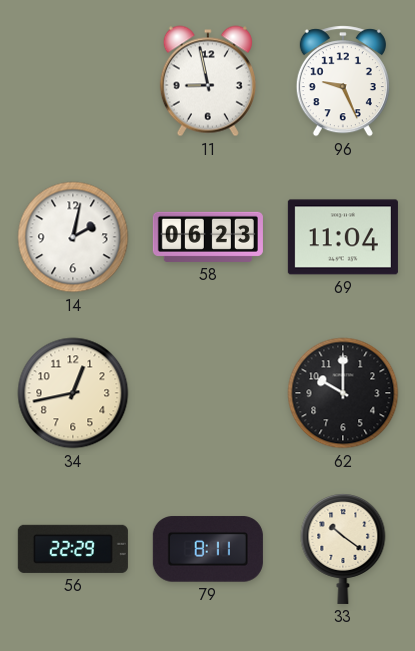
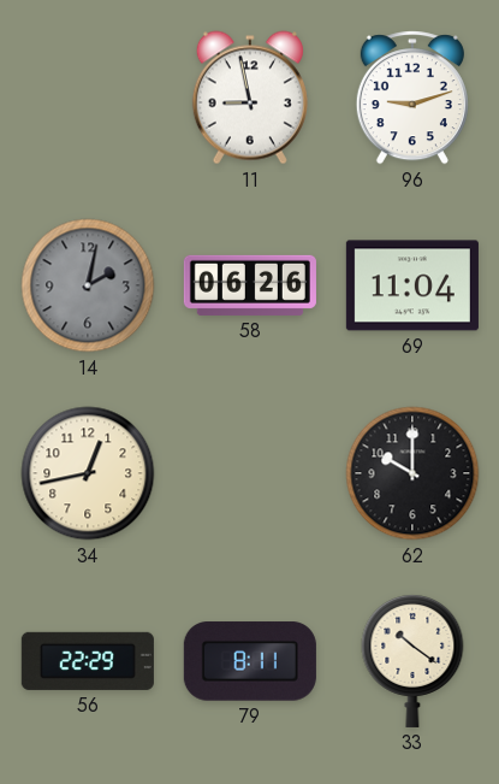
96: 9:26 -> 9:12
14 dial: white -> grey
58: 06:23 -> 06:26
